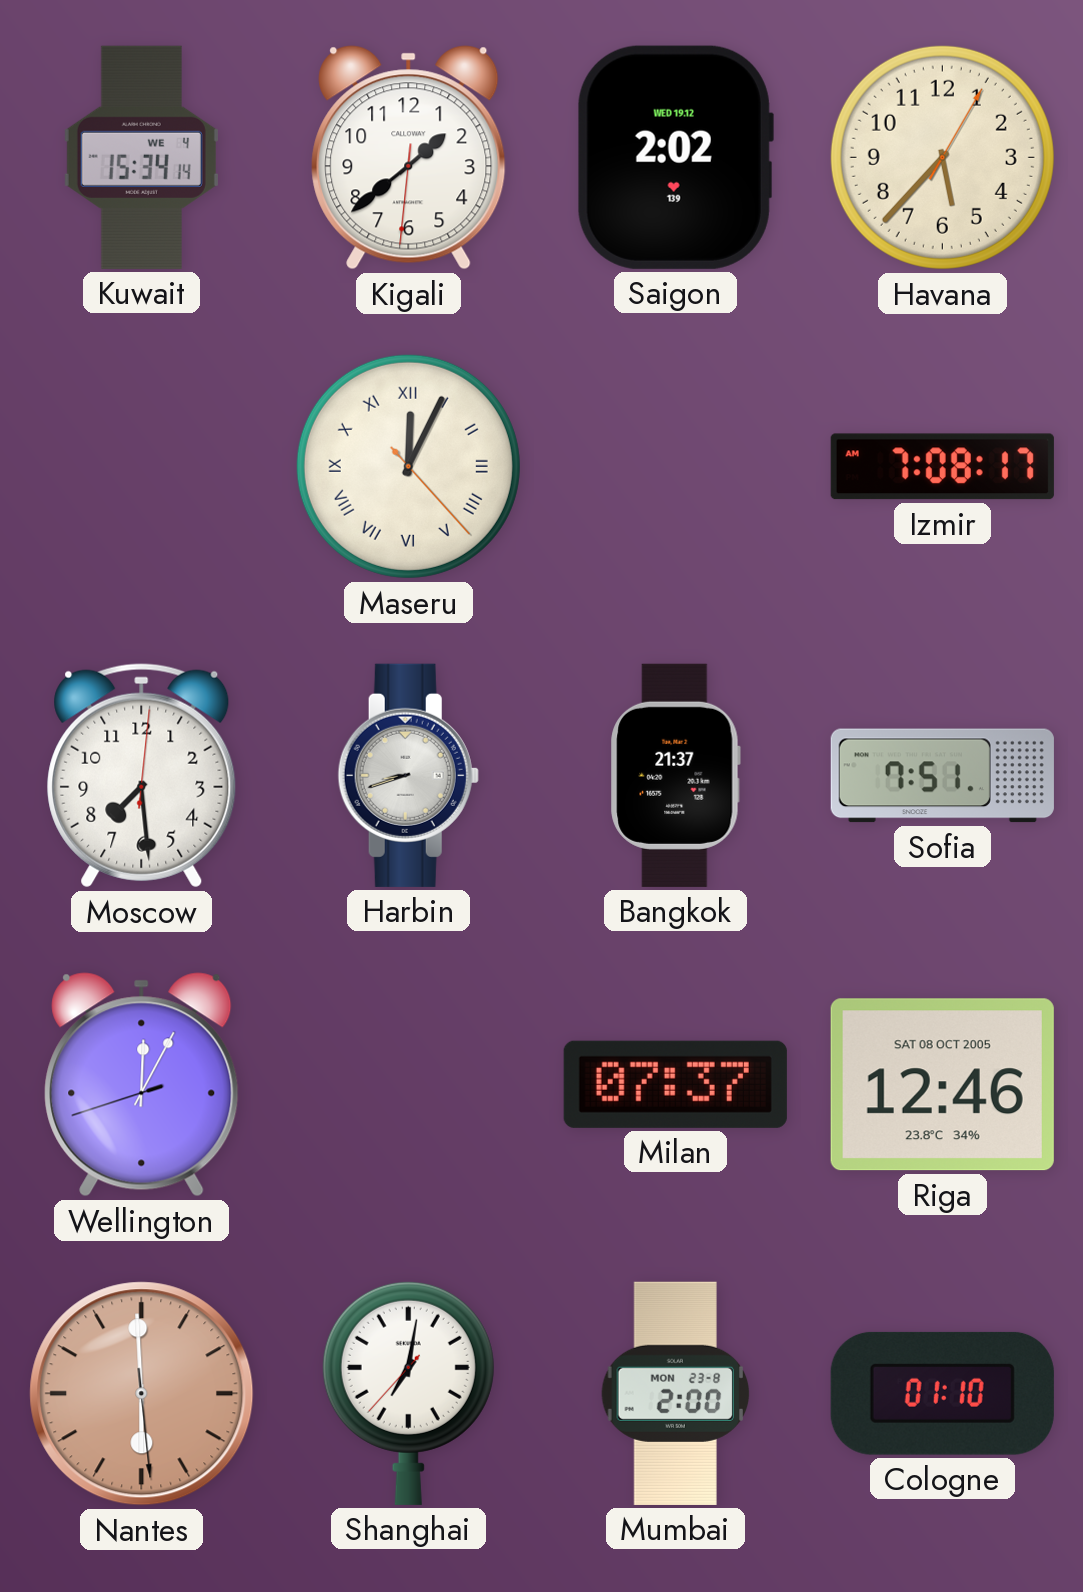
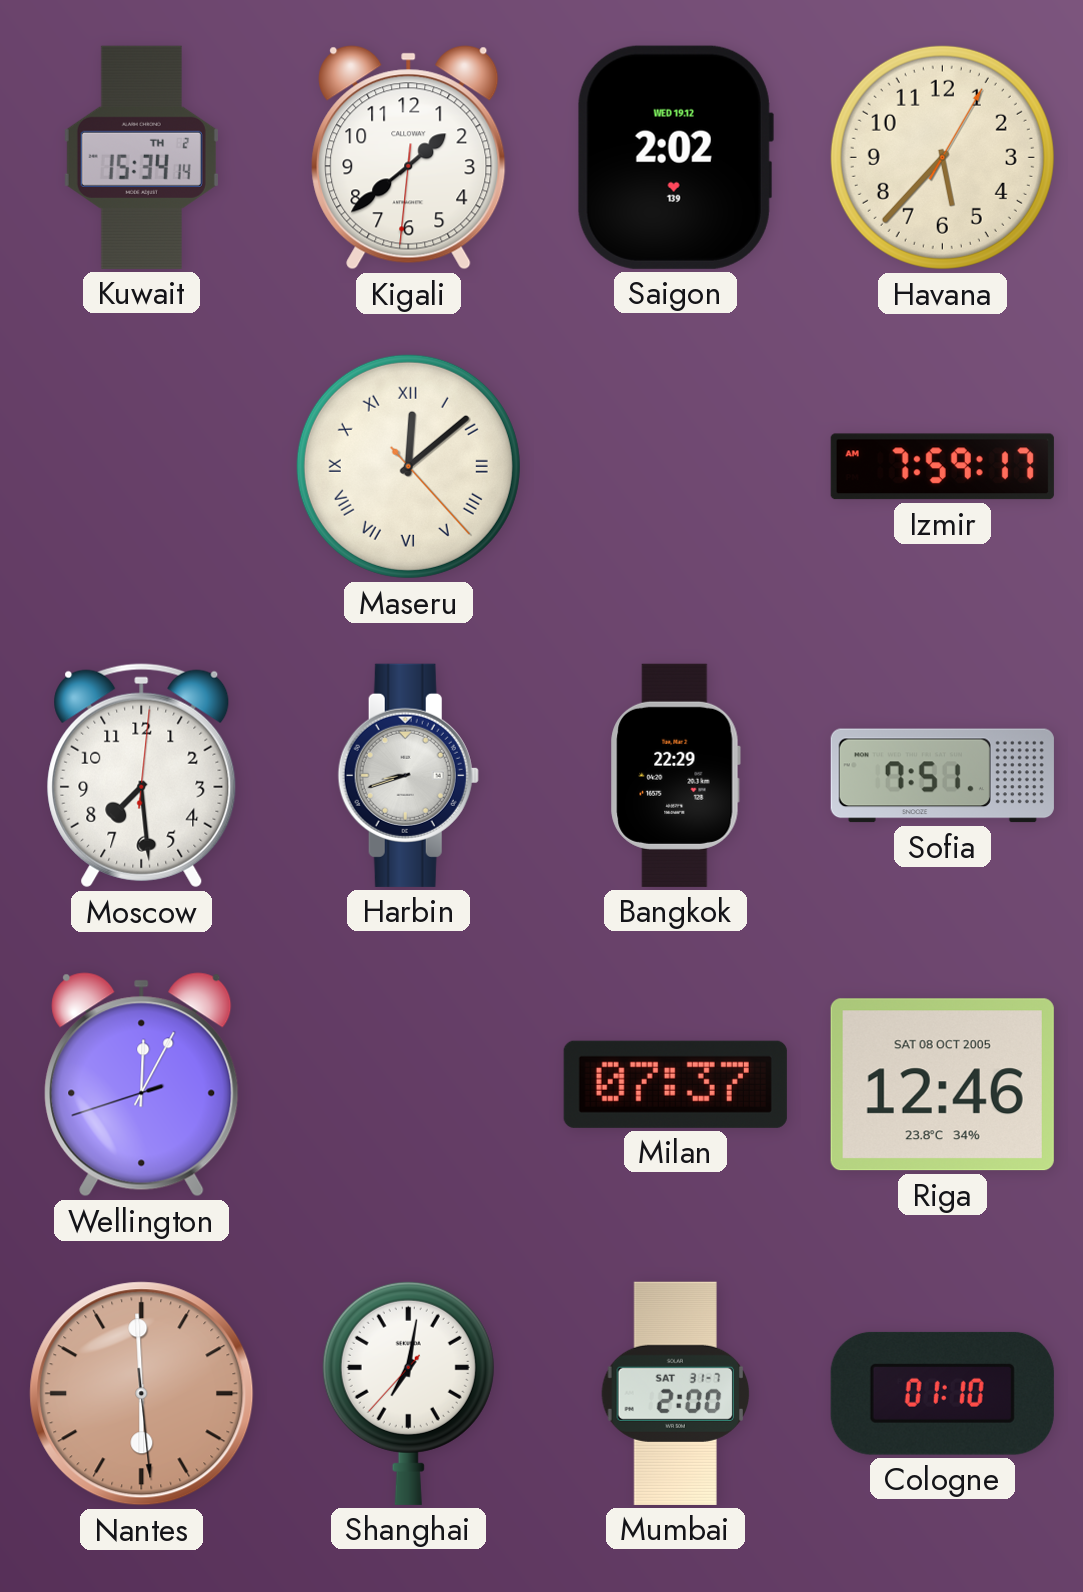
Kuwait date: WE 4 -> TH 2
Maseru: 12:04 -> 12:08
Izmir: 7:08 -> 7:59
Bangkok: 21:37 -> 22:29
Mumbai date: MON 23-8 -> SAT 31-7
